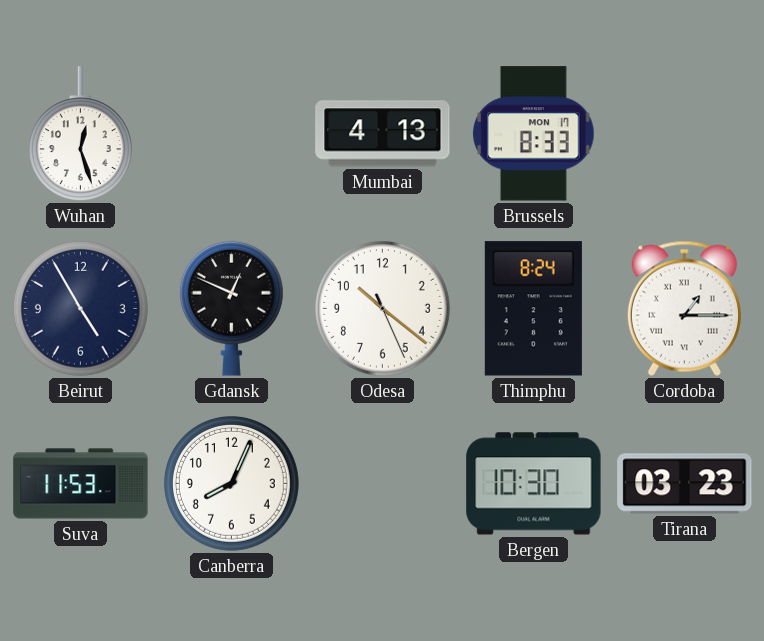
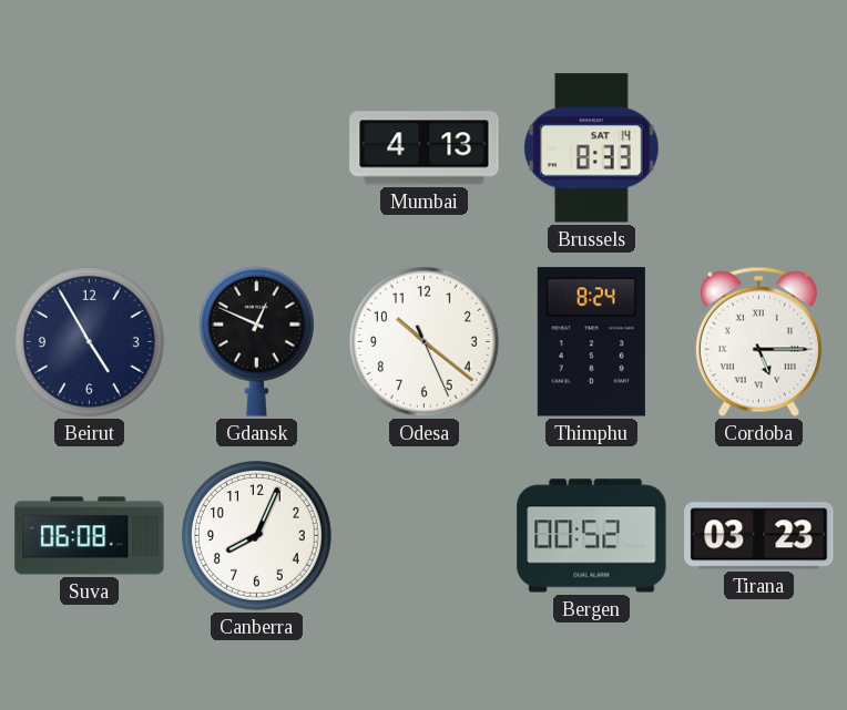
Wuhan: 12:27 -> none
Brussels date: MON 17 -> SAT 14
Cordoba: 1:15 -> 5:15
Suva: 11:53 -> 06:08
Bergen: 10:30 -> 00:52
